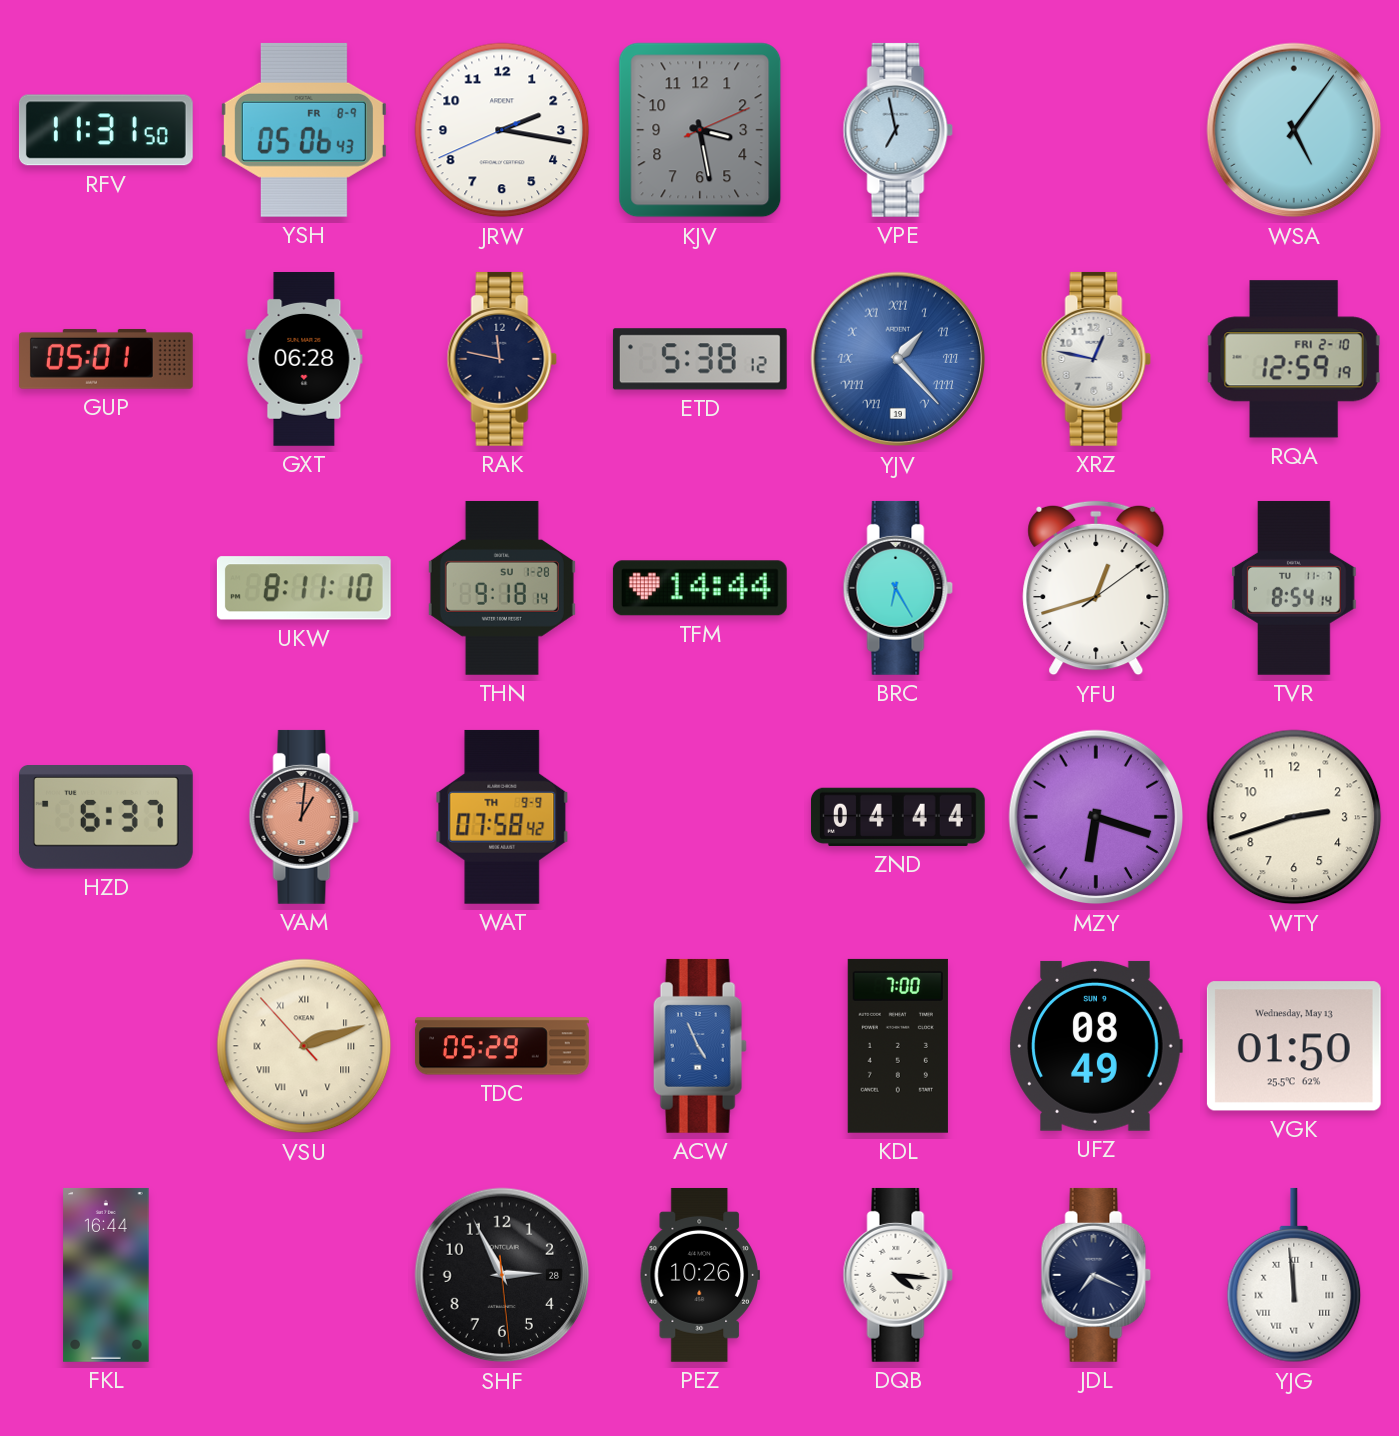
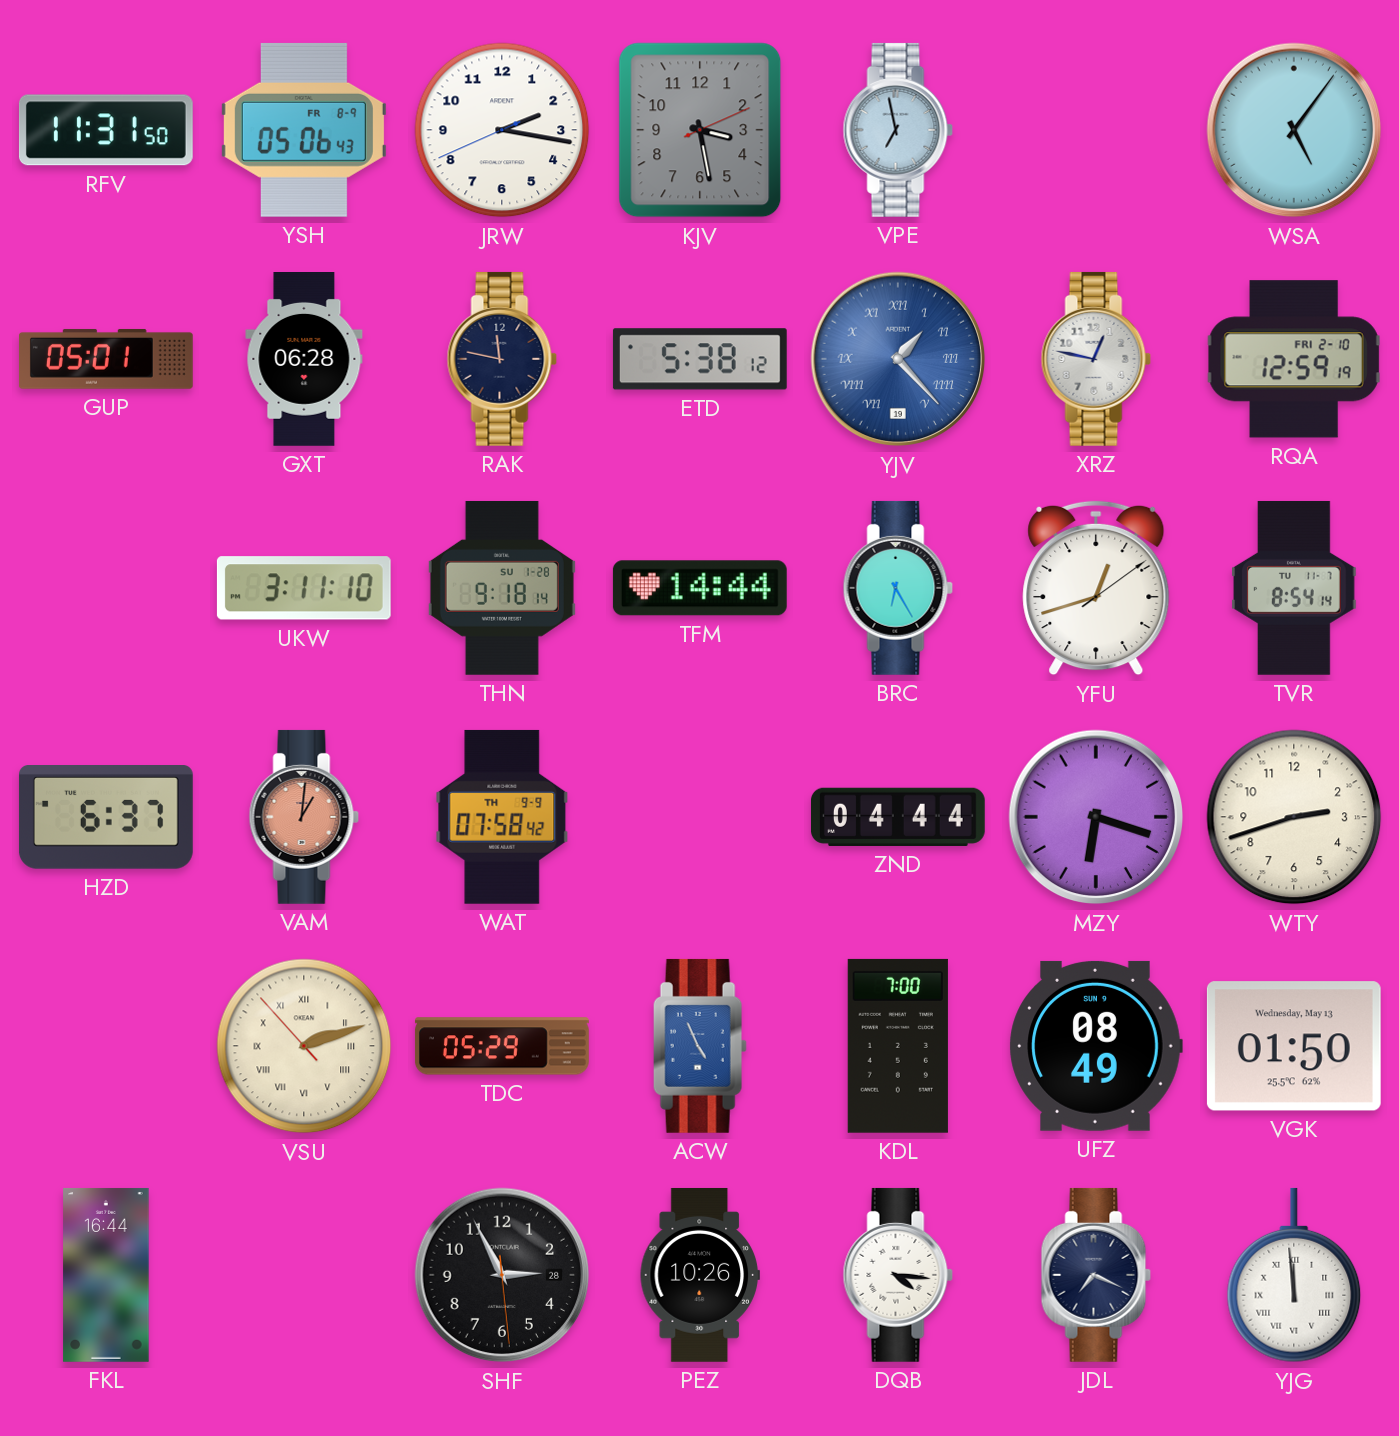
UKW: 8:11 -> 3:11
